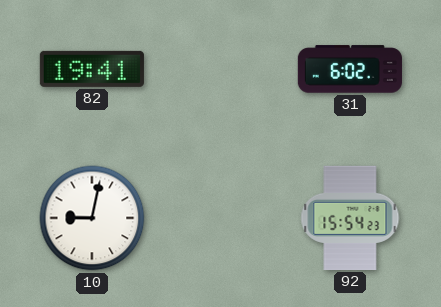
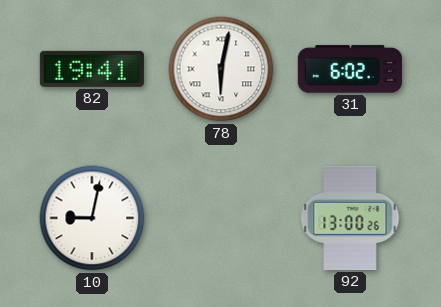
78: none -> 6:02
92: 15:54 -> 13:00
